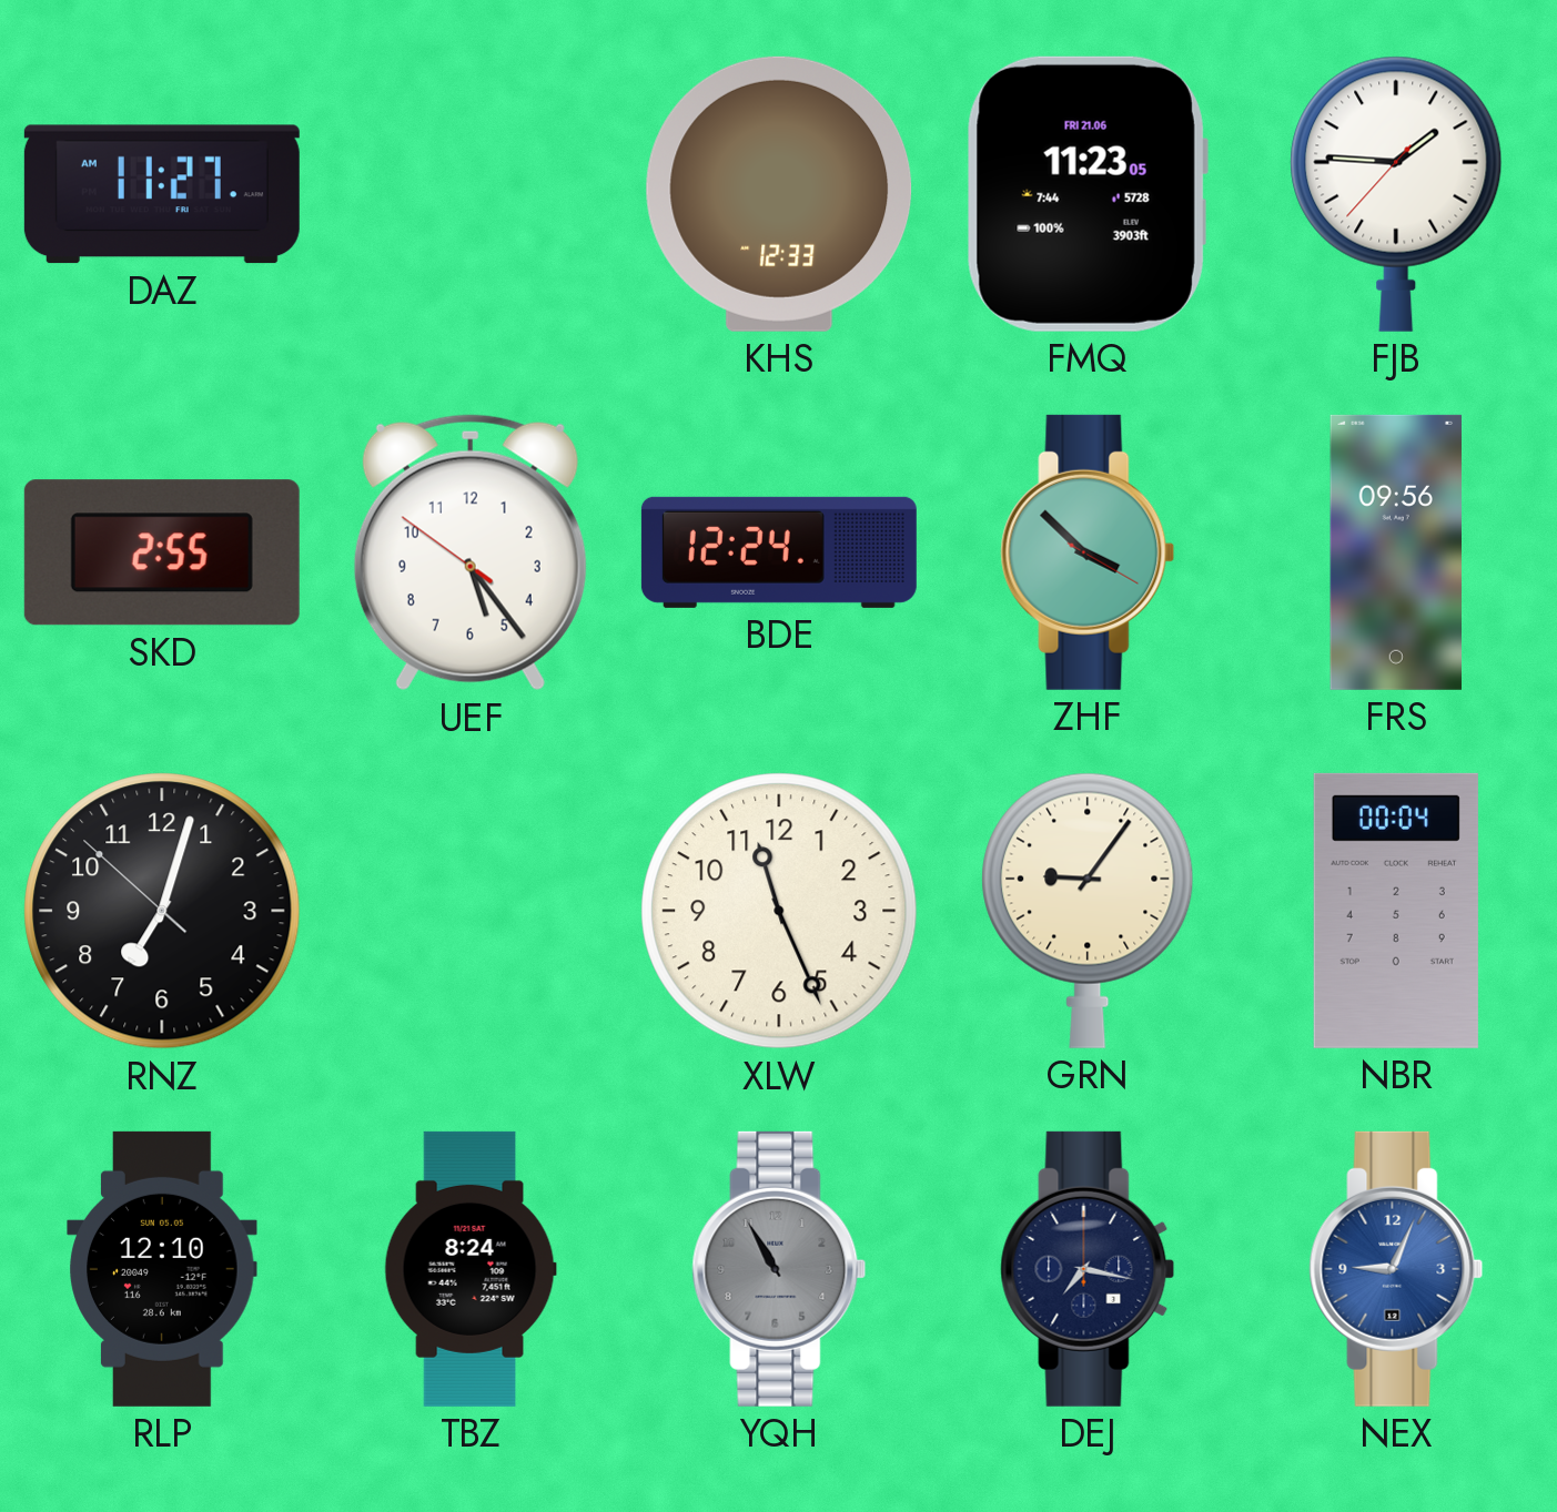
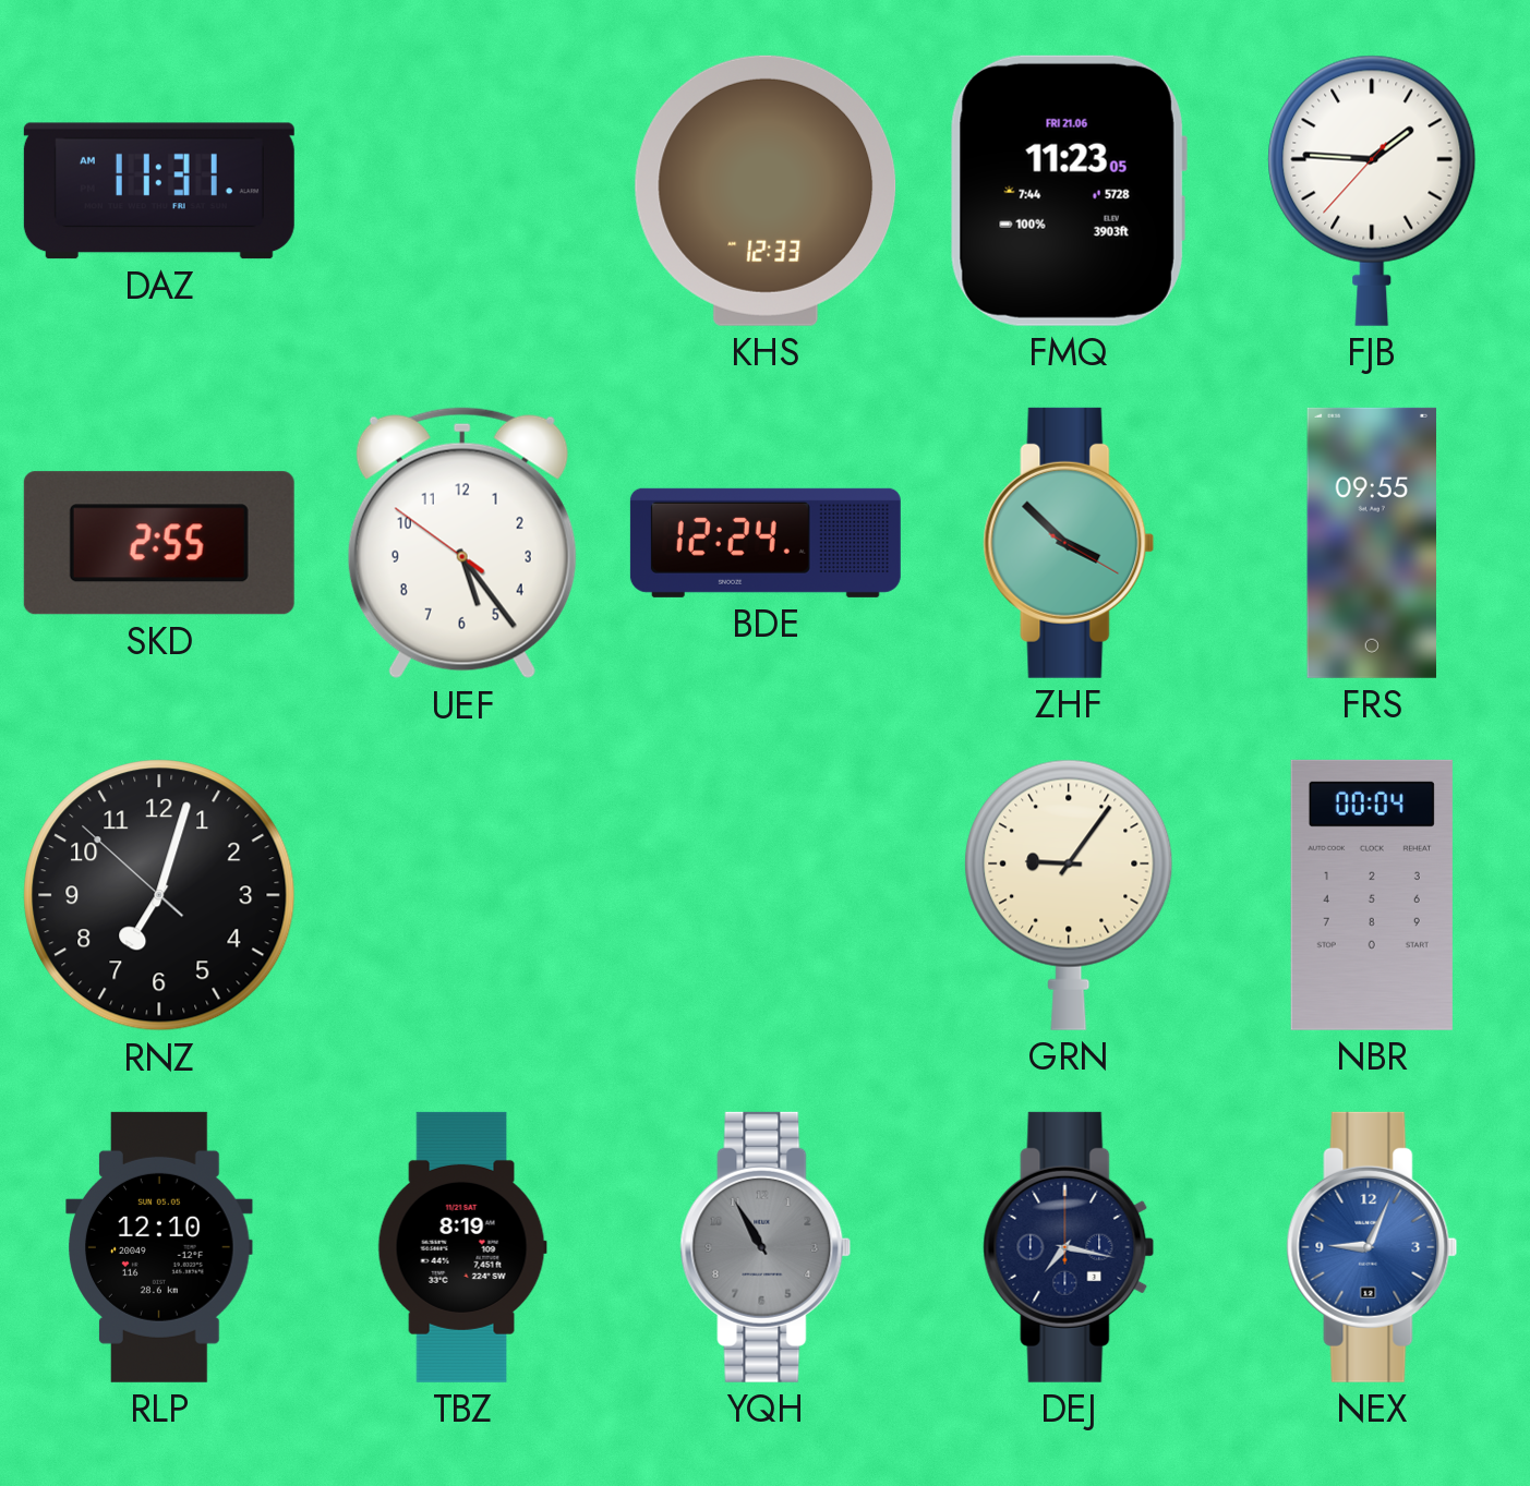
DAZ: 11:27 -> 11:31
FRS: 09:56 -> 09:55
XLW: 11:26 -> none
TBZ: 8:24 -> 8:19
